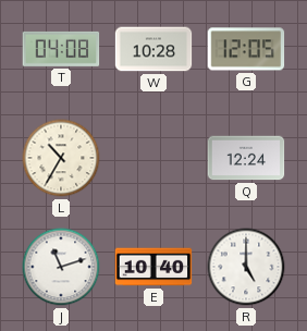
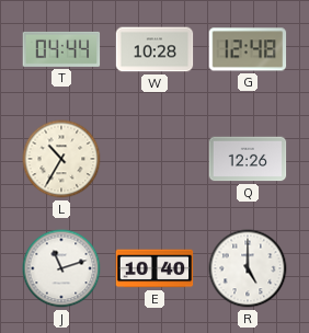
T: 04:08 -> 04:44
G: 12:05 -> 12:48
Q: 12:24 -> 12:26
